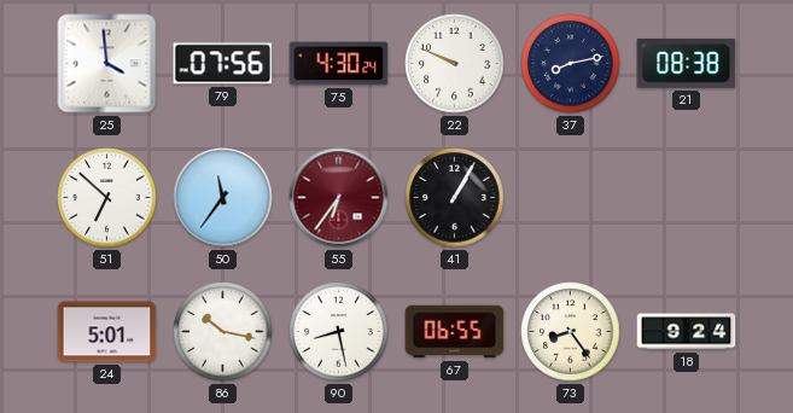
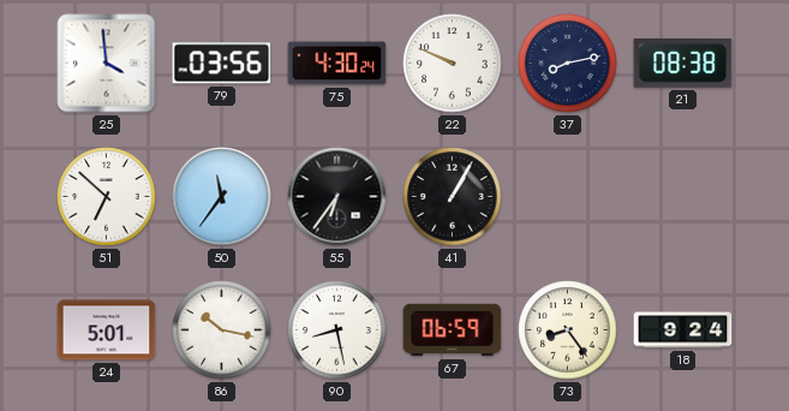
79: 07:56 -> 03:56
55 dial: burgundy -> black
67: 06:55 -> 06:59
